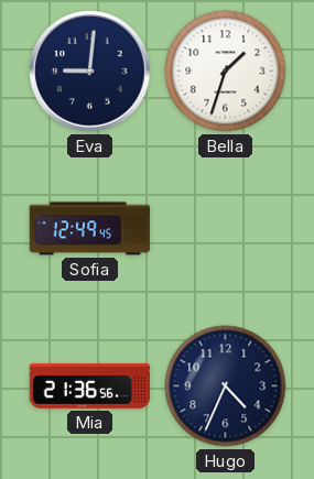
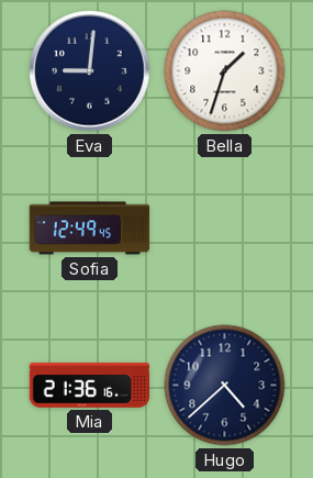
Mia: 21:36:56 -> 21:36:16
Hugo: 4:34 -> 4:38
